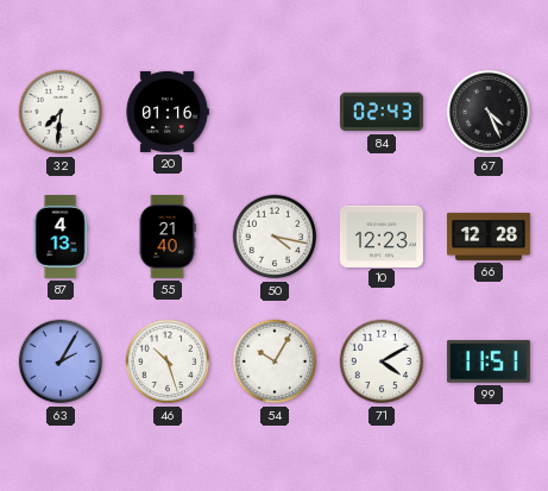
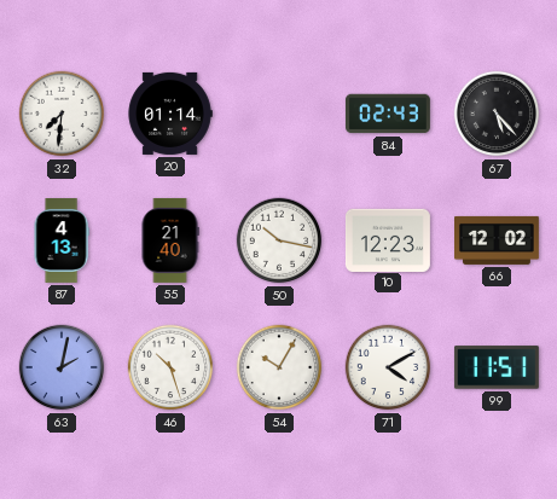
20: 01:16 -> 01:14
67: 4:26 -> 5:23
50: 4:17 -> 10:17
66: 12:28 -> 12:02
63: 2:05 -> 2:02
